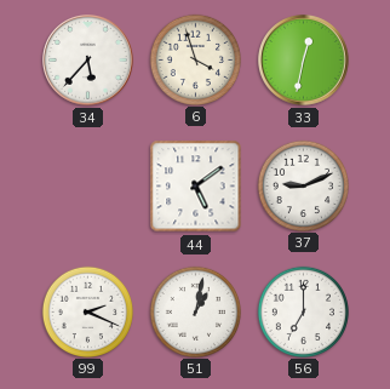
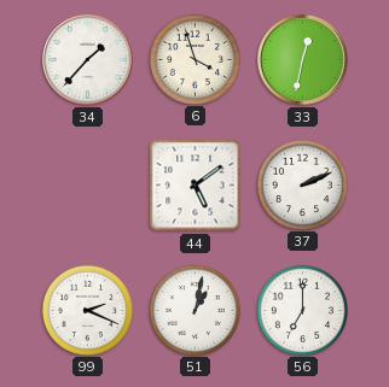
34: 5:37 -> 1:37
37: 9:11 -> 2:11
